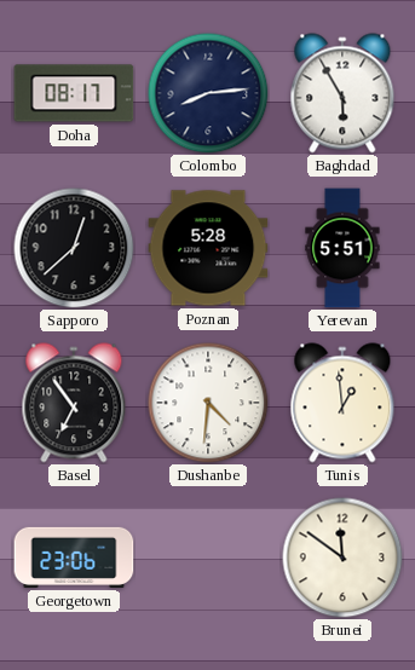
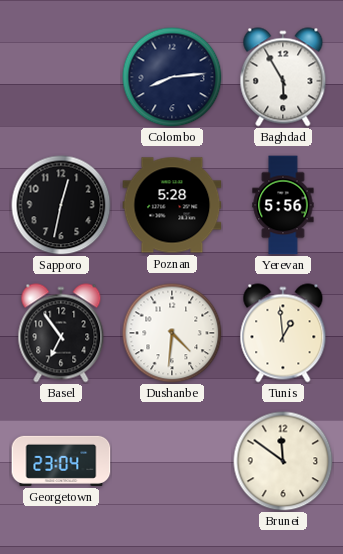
Doha: 08:17 -> none
Sapporo: 12:38 -> 12:32
Yerevan: 5:51 -> 5:56
Georgetown: 23:06 -> 23:04
